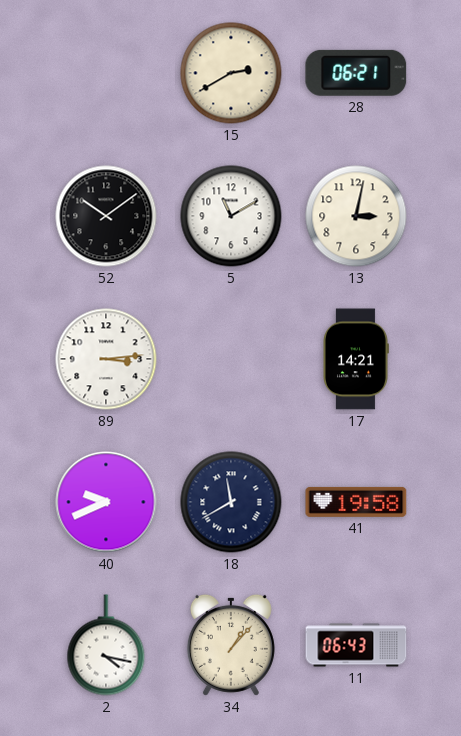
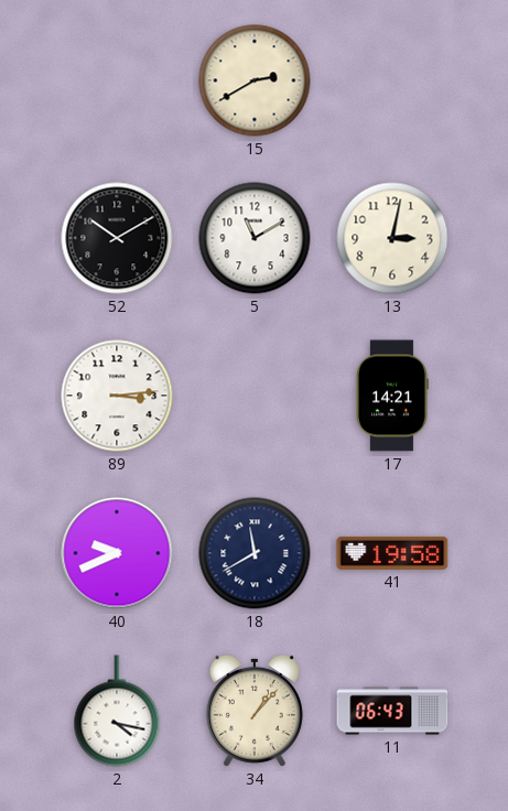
28: 06:21 -> none
52: 10:09 -> 10:10
